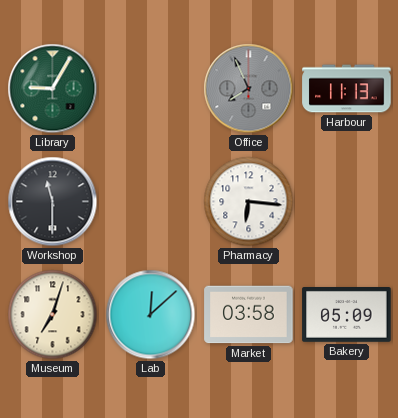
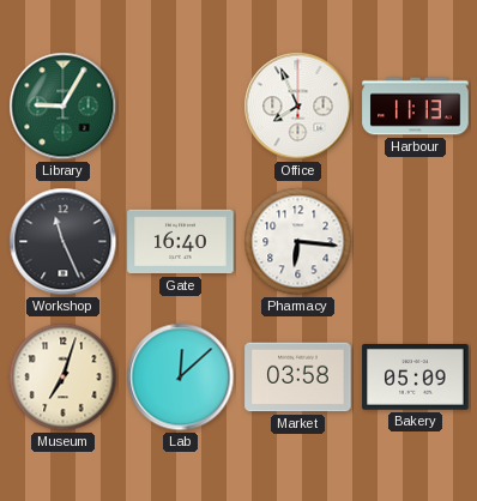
Office dial: grey -> white
Workshop: 11:30 -> 11:26
Gate: none -> 16:40
